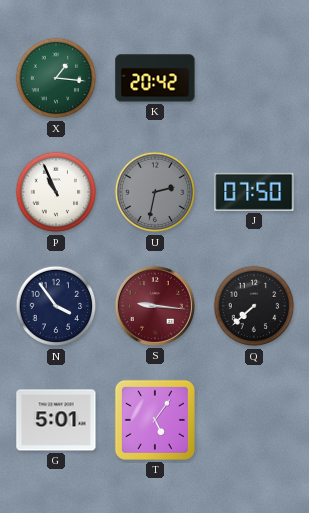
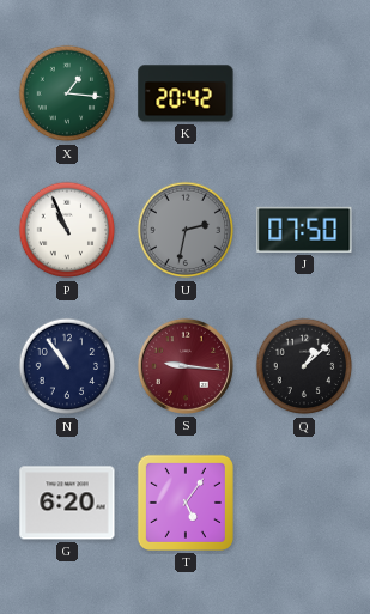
N: 3:54 -> 10:54
Q: 7:38 -> 1:08
G: 5:01 -> 6:20
